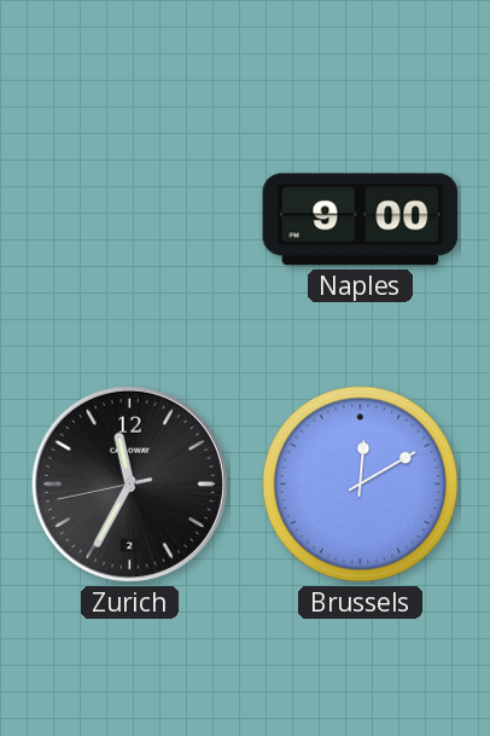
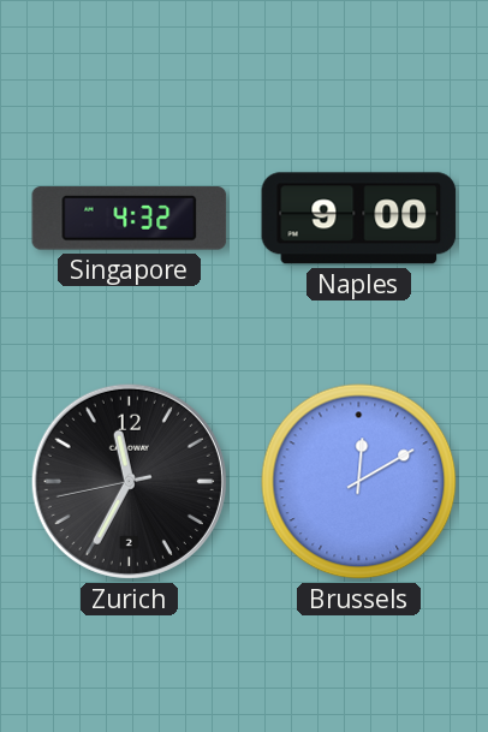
Singapore: none -> 4:32
